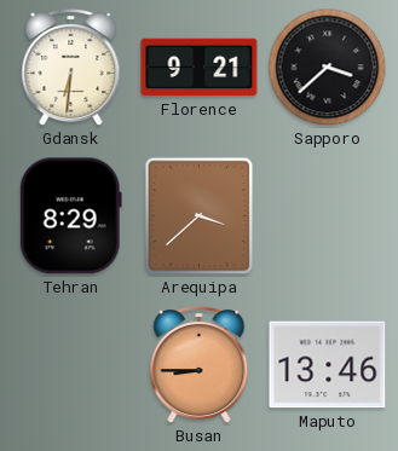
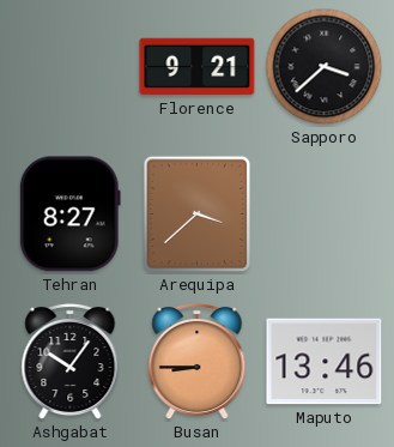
Gdansk: 6:31 -> none
Tehran: 8:29 -> 8:27
Ashgabat: none -> 10:06
